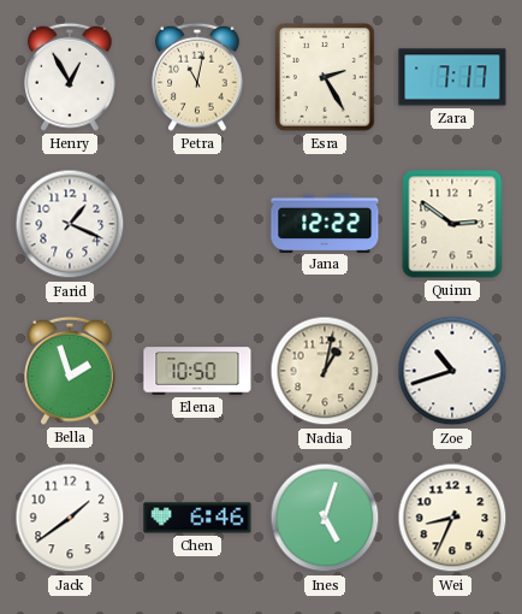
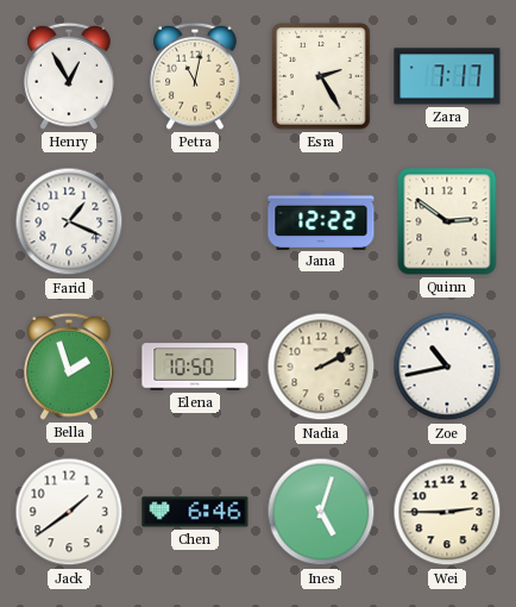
Nadia: 1:02 -> 2:10
Zoe: 10:42 -> 10:43
Wei: 8:34 -> 2:45
